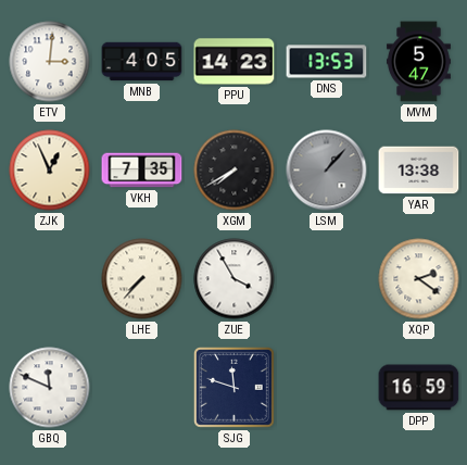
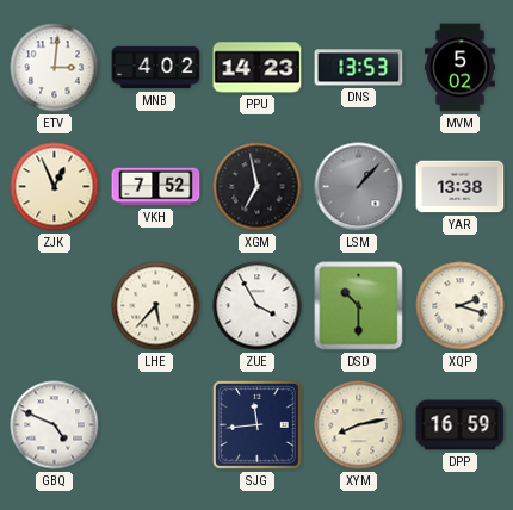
MNB: 4:05 -> 4:02
MVM: 5:47 -> 5:02
VKH: 7:35 -> 7:52
XGM: 7:40 -> 6:58
LHE: 7:37 -> 5:37
DSD: none -> 10:30
XQP: 2:21 -> 2:18
GBQ: 11:49 -> 4:49
SJG: 11:48 -> 11:44
XYM: none -> 8:13
